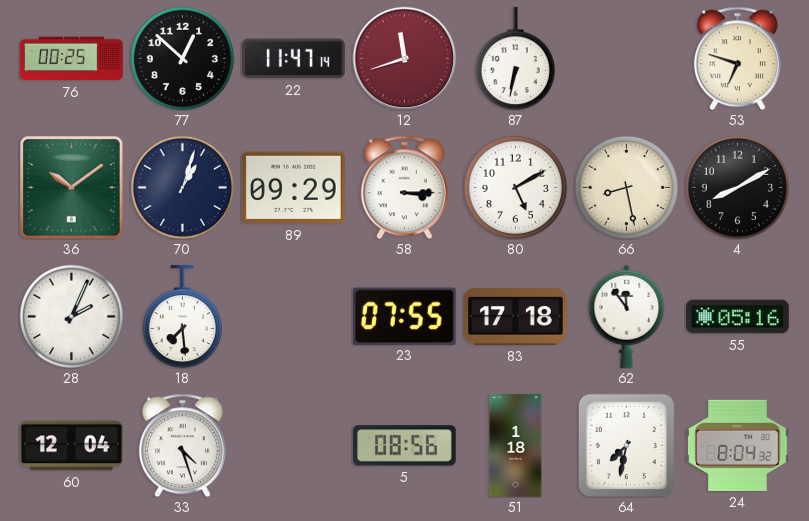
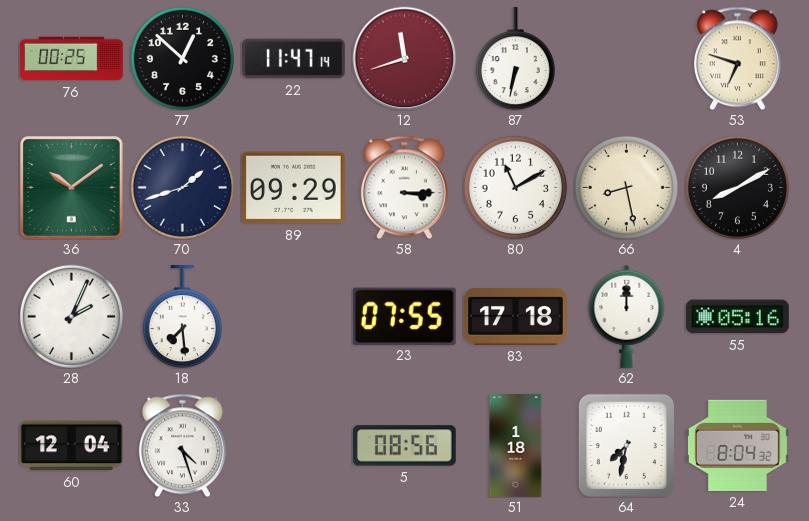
70: 1:03 -> 1:42
80: 5:10 -> 11:10
62: 11:54 -> 12:00
